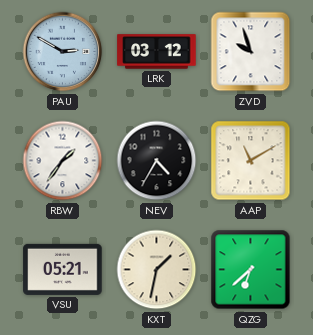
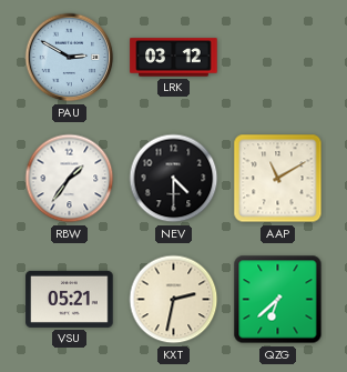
ZVD: 9:57 -> none
NEV: 4:35 -> 4:30
KXT: 1:32 -> 2:32
